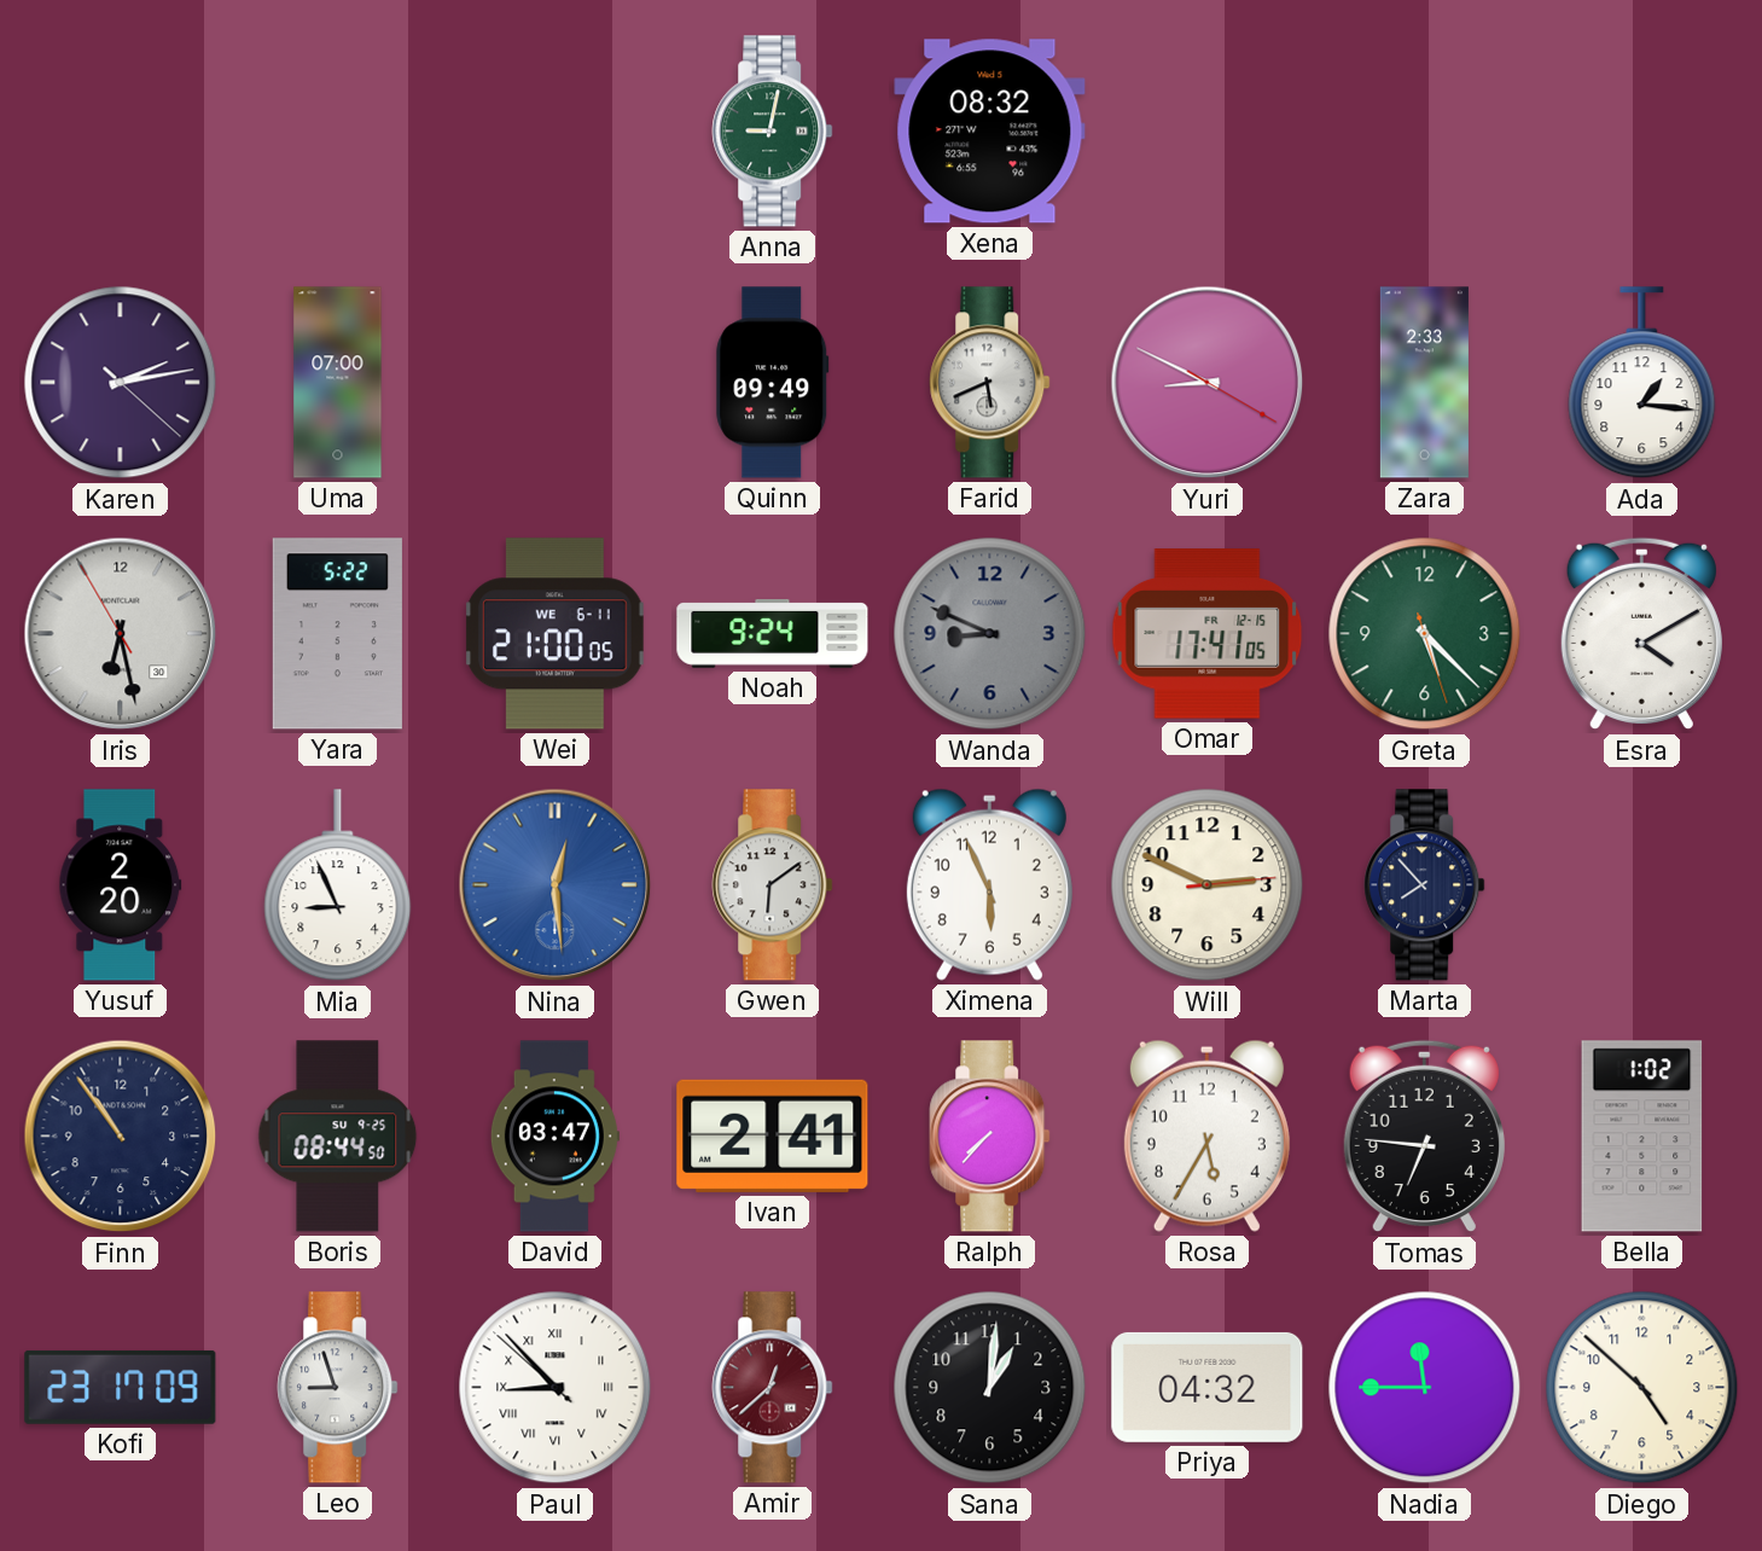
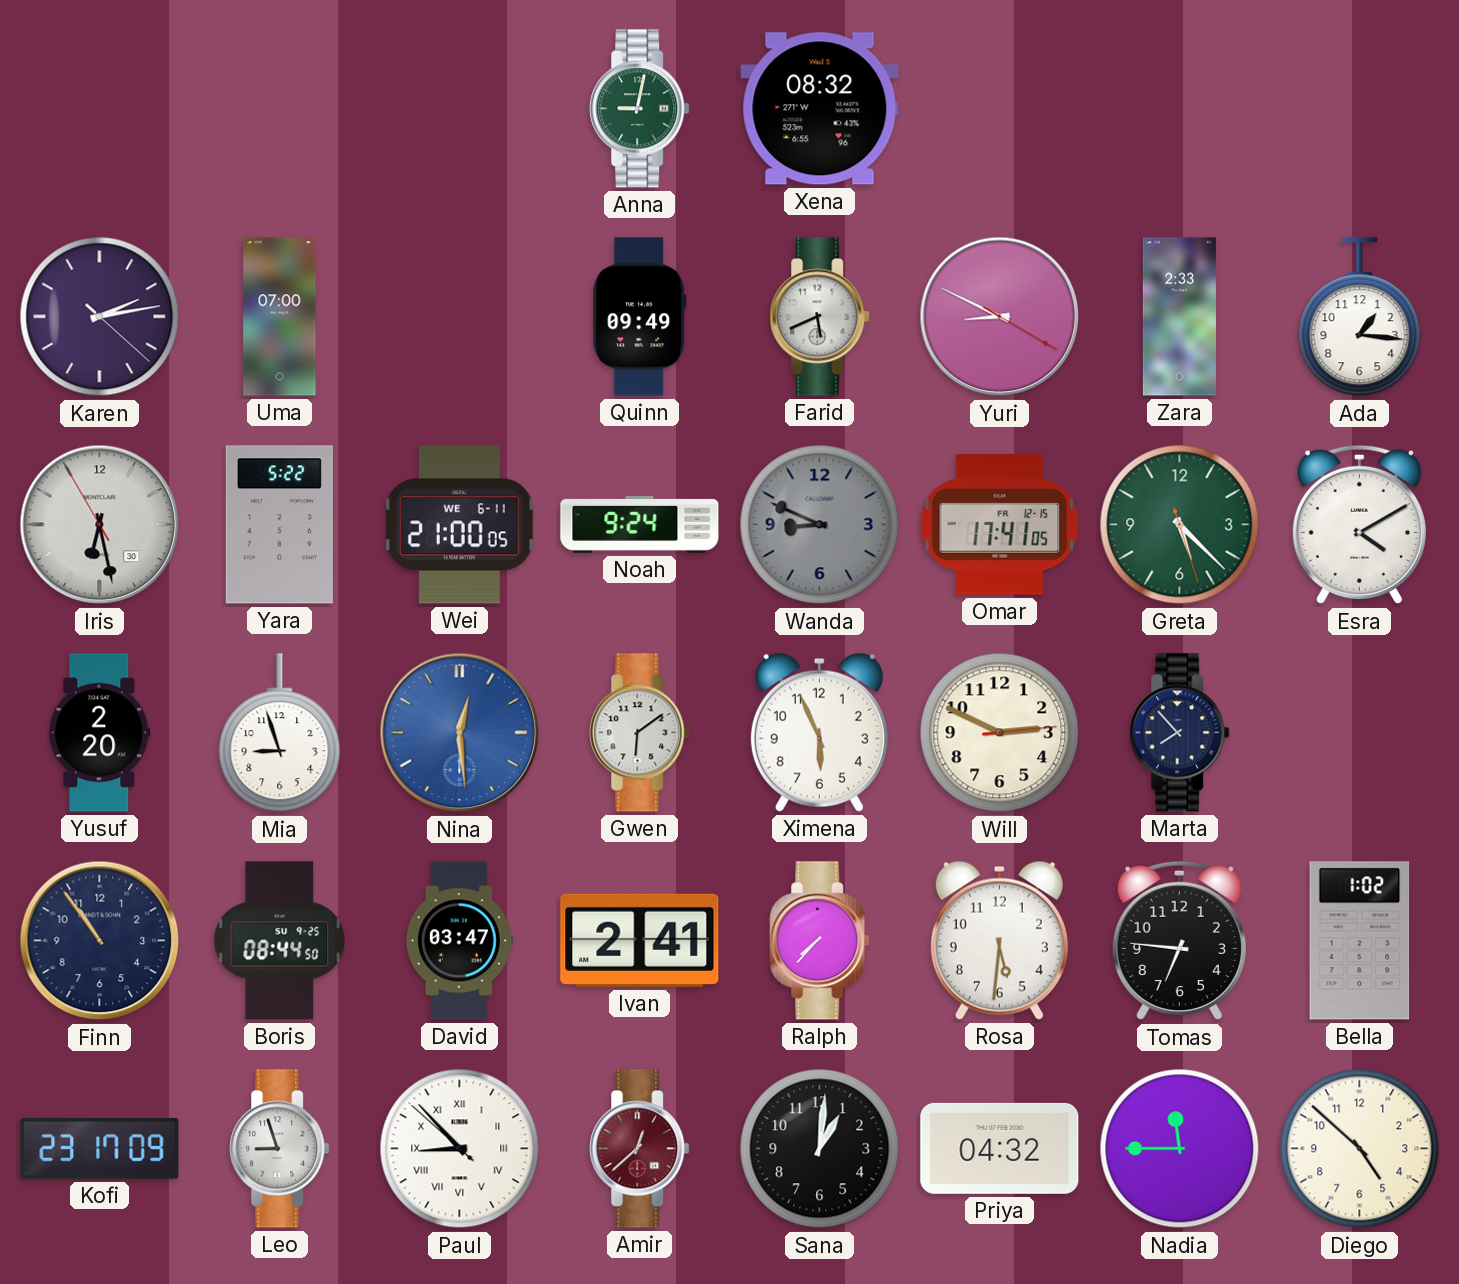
Mia: 8:56 -> 8:57
Rosa: 5:35 -> 5:31
